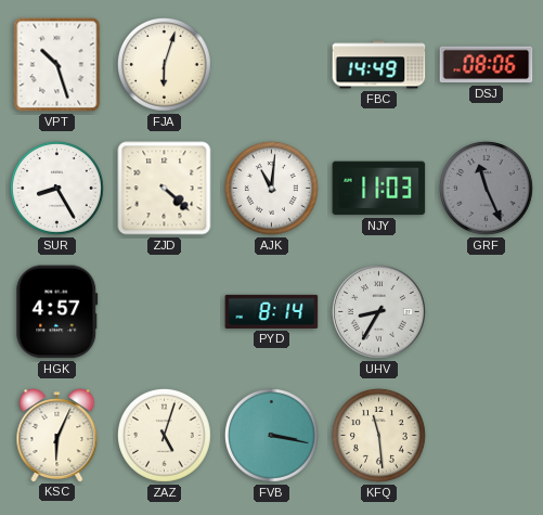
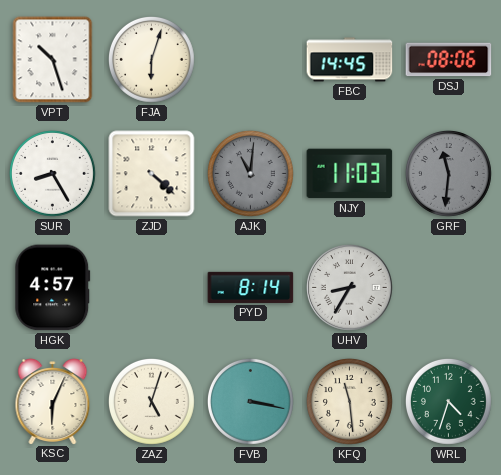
FBC: 14:49 -> 14:45
AJK dial: white -> grey
GRF: 11:26 -> 11:31
WRL: none -> 4:33
